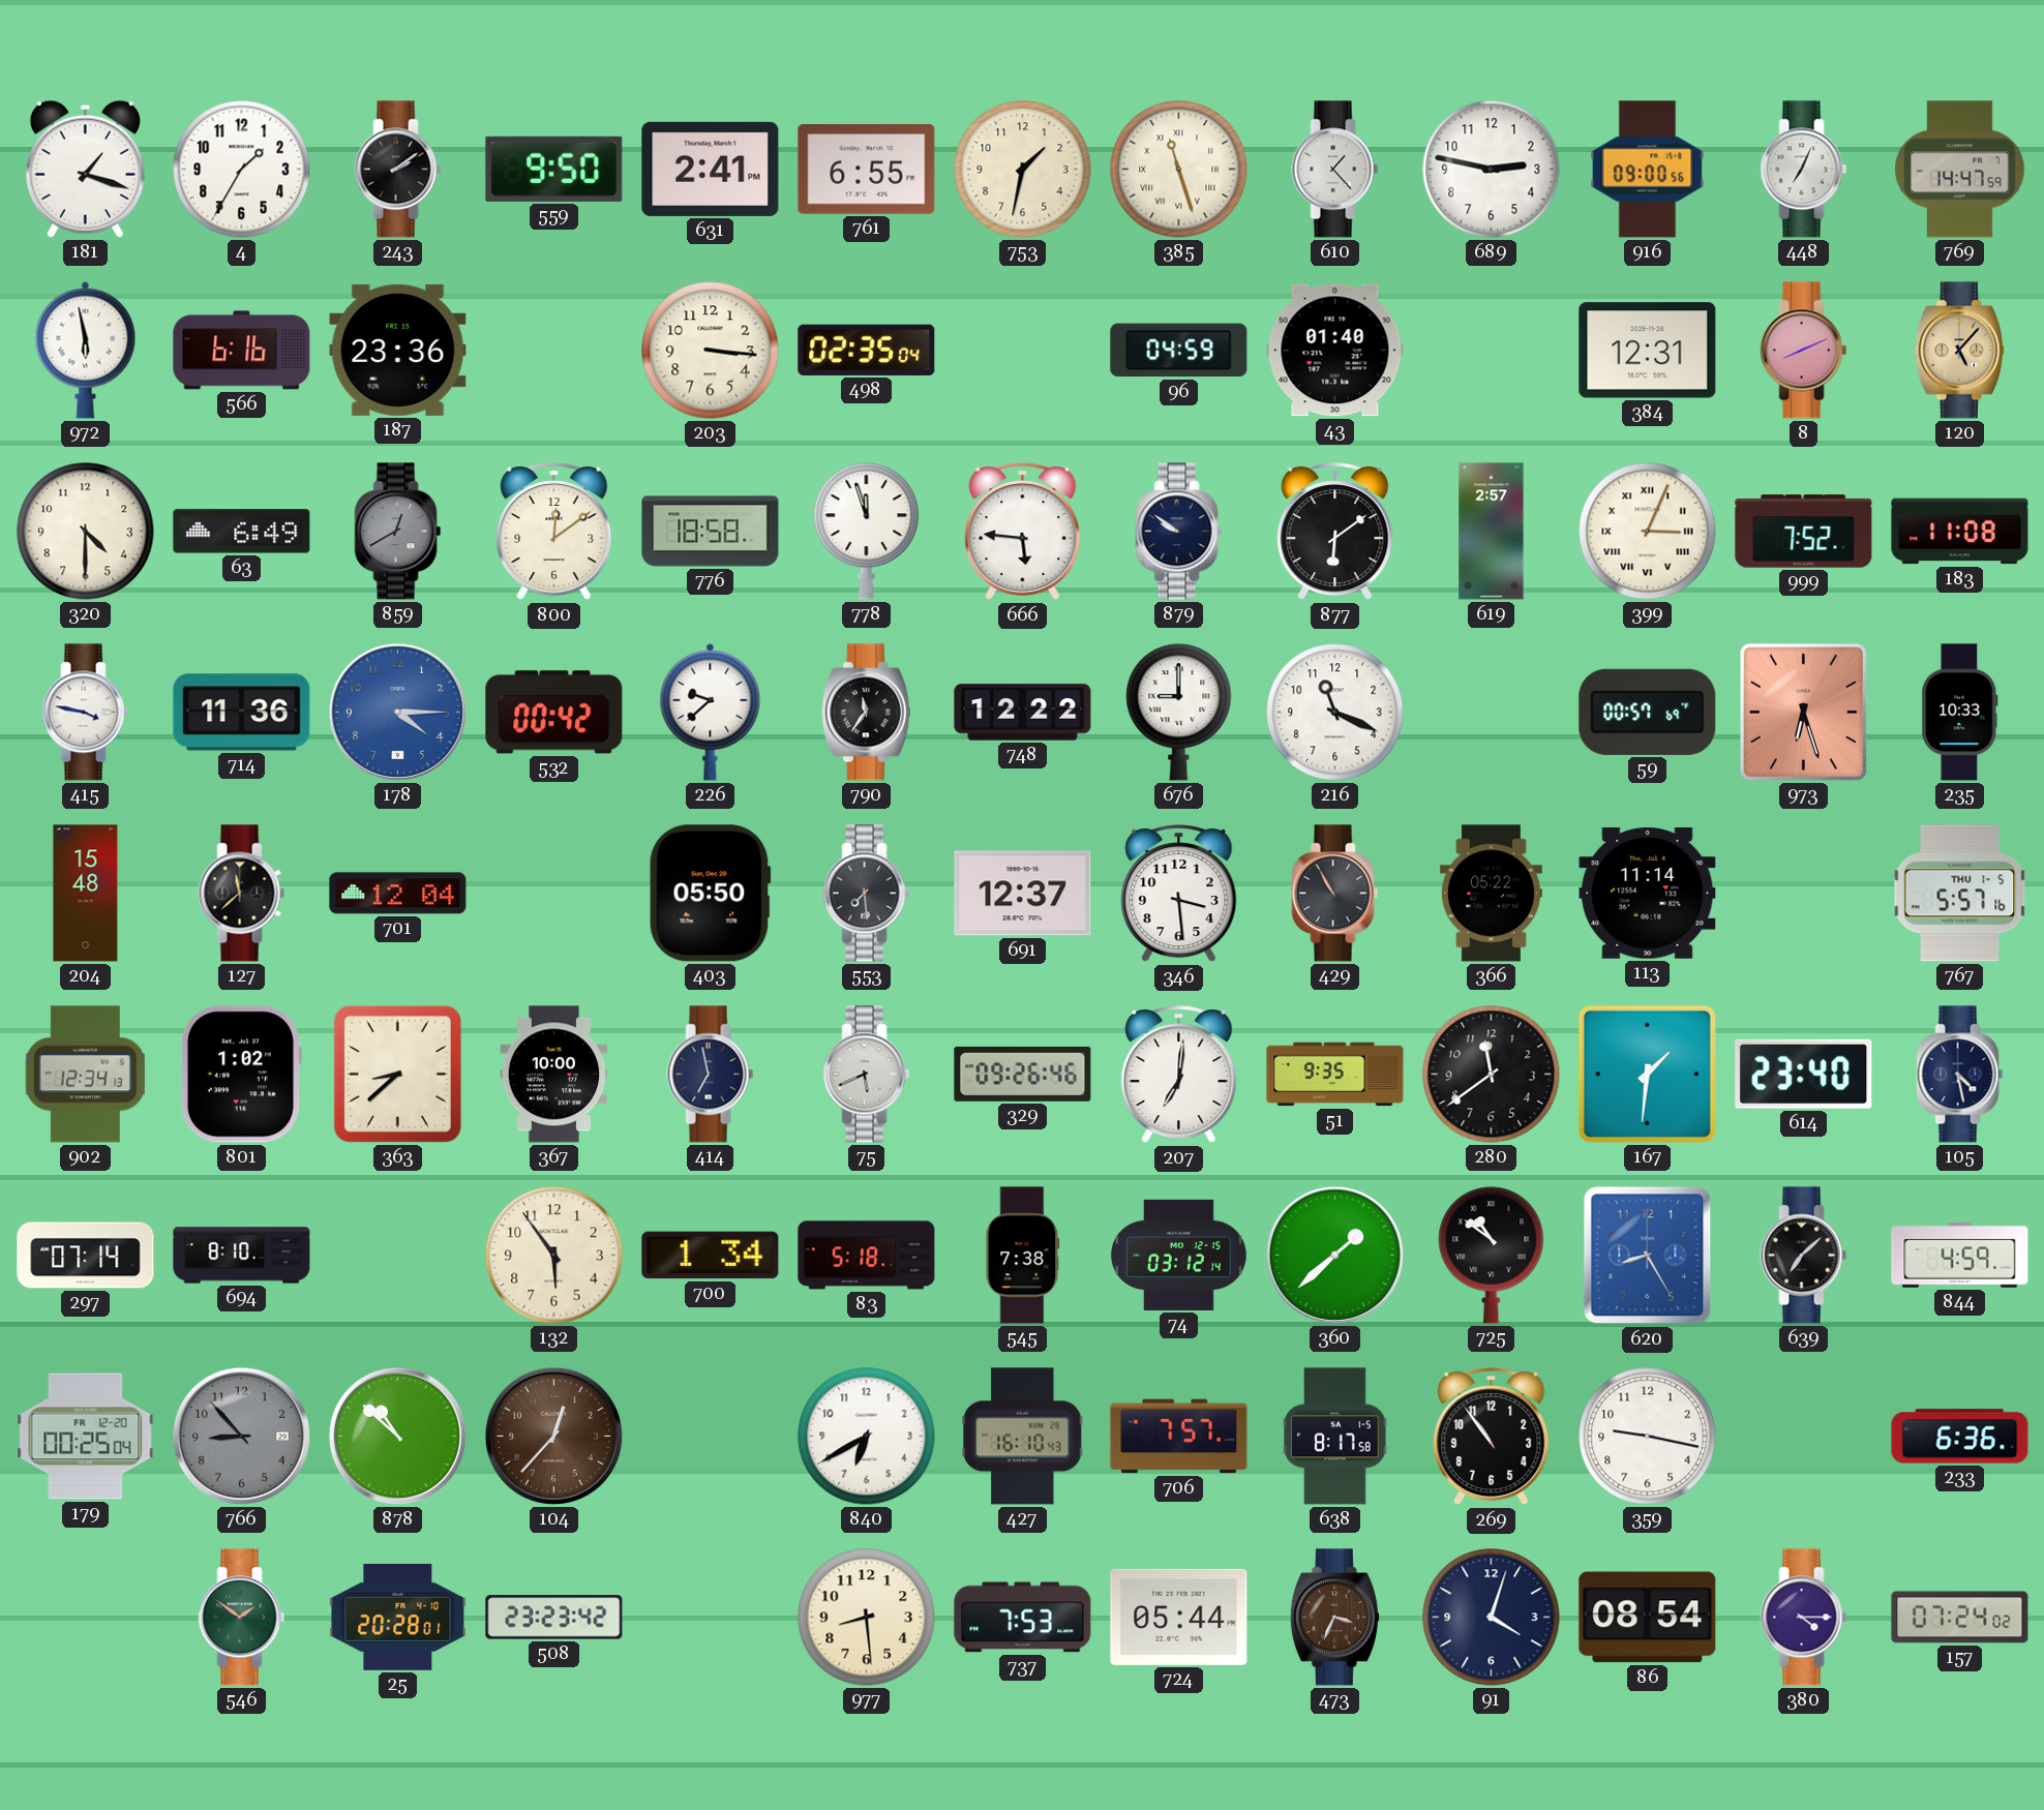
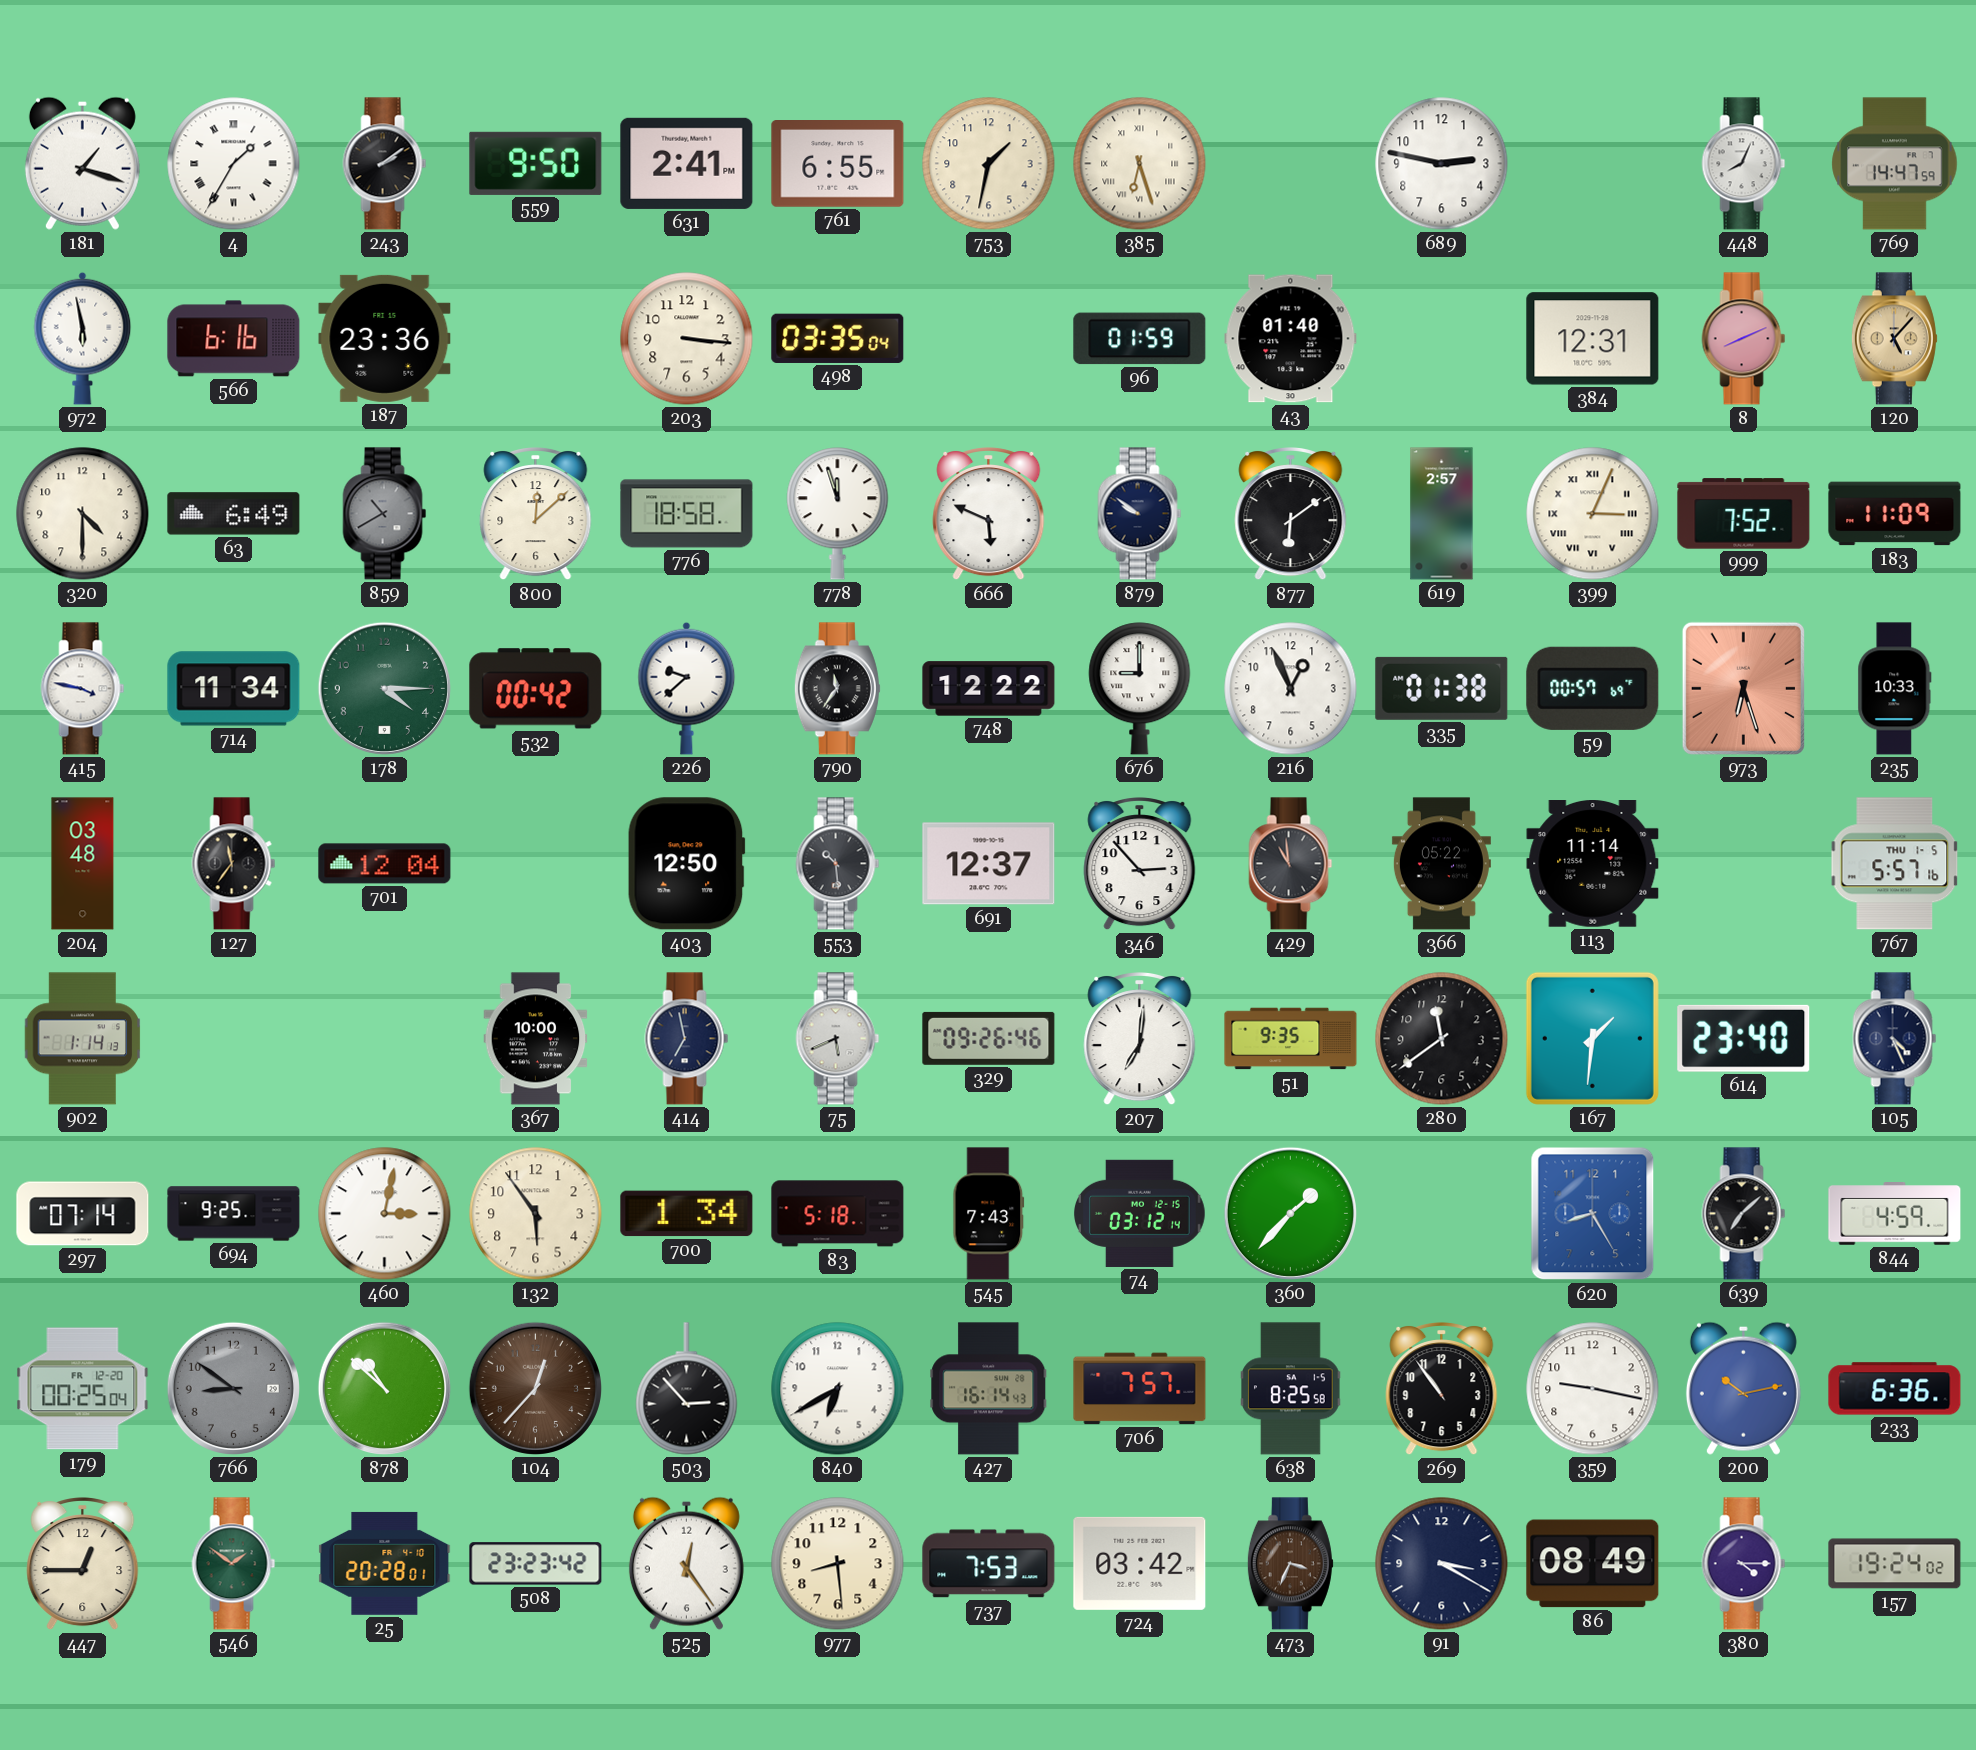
4 numerals: Arabic -> Roman
385: 11:27 -> 6:27
610: 1:23 -> none
916: 09:00 -> none
448: 7:04 -> 8:04
498: 02:35 -> 03:35
96: 04:59 -> 01:59
859: 12:40 -> 10:40
800: 12:09 -> 12:08
666: 5:46 -> 5:49
183: 11:08 -> 11:09
714: 11:36 -> 11:34
178 dial: blue -> green
216: 11:19 -> 12:56
335: none -> 01:38
204: 15:48 -> 03:48
127: 11:38 -> 11:36
403: 05:50 -> 12:50
553: 7:29 -> 10:29
346: 3:29 -> 2:53
429: 10:55 -> 10:59
902: 12:34 -> 1:14
801: 1:02 -> none
363: 8:38 -> none
105: 4:28 -> 4:26
694: 8:10 -> 9:25
460: none -> 3:02
545: 7:38 -> 7:43
360: 1:38 -> 1:37
725: 10:51 -> none
766: 8:53 -> 8:51
503: none -> 2:53
427: 16:10 -> 16:14
638: 8:17 -> 8:25
200: none -> 10:13
447: none -> 12:45
525: none -> 12:24
724: 05:44 -> 03:42
91: 4:03 -> 3:20
86: 08:54 -> 08:49
157: 07:24 -> 19:24
